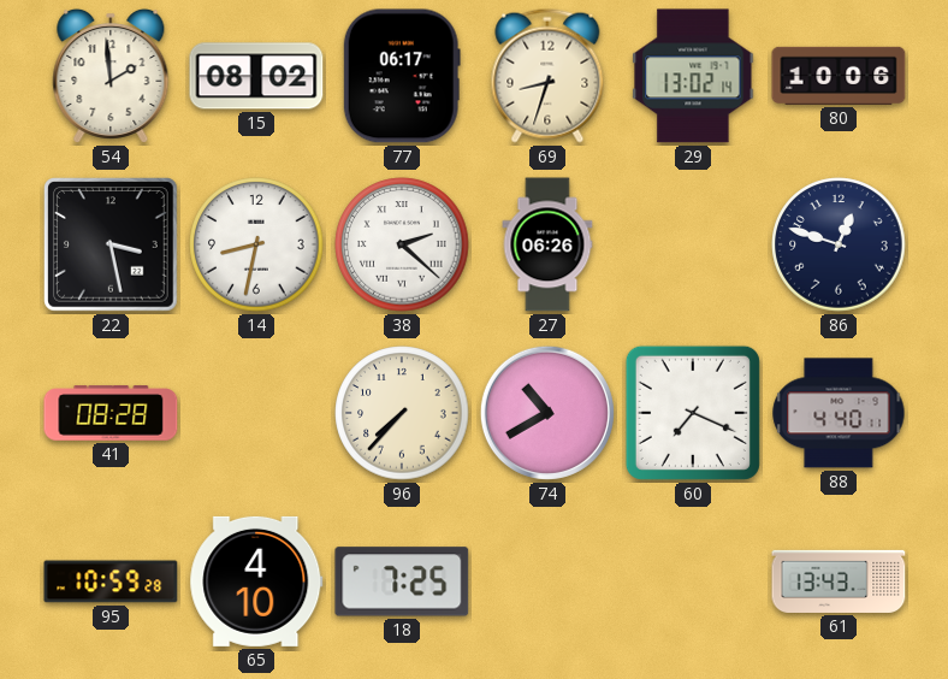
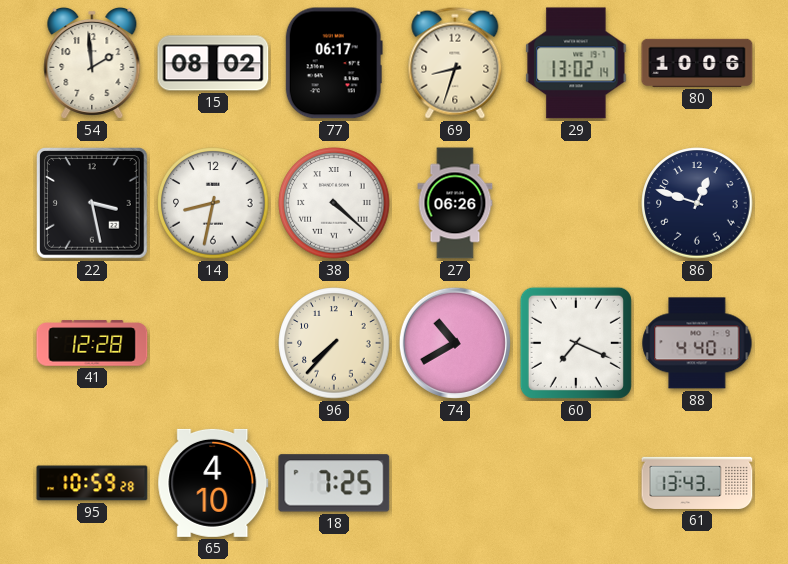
38: 2:22 -> 4:22
41: 08:28 -> 12:28
